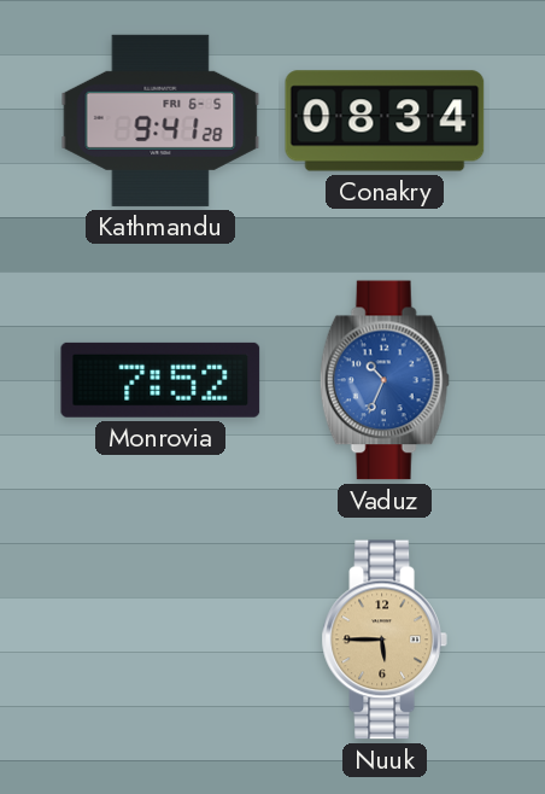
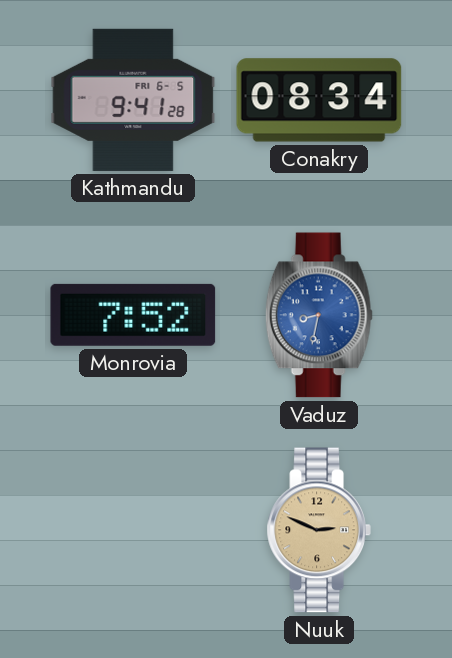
Vaduz: 10:34 -> 8:32
Nuuk: 5:45 -> 2:49
